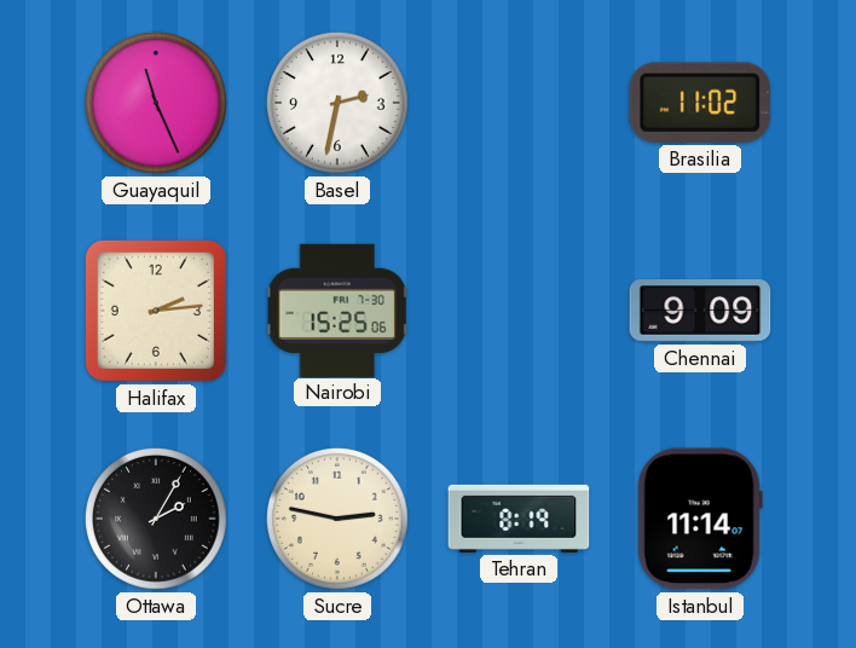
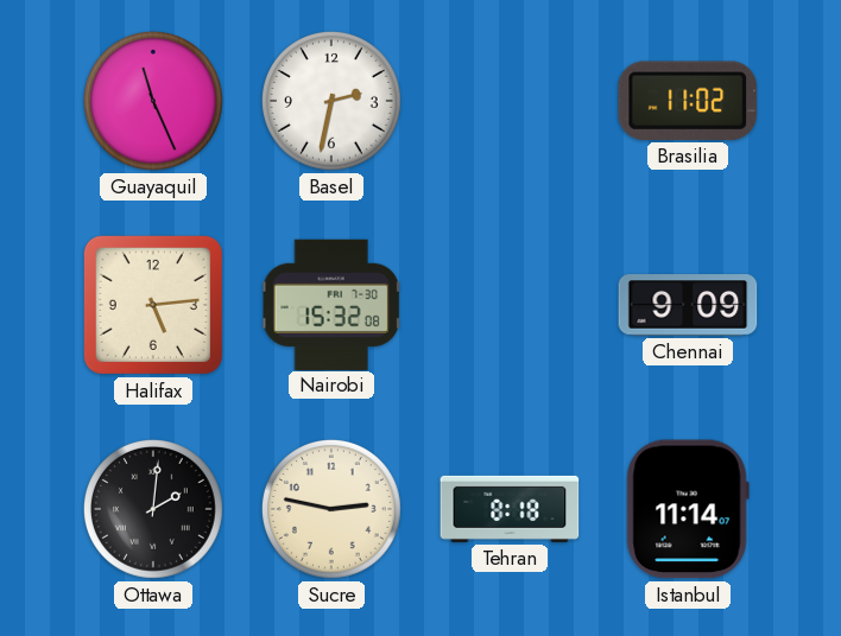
Halifax: 2:14 -> 5:14
Nairobi: 15:25 -> 15:32
Ottawa: 2:05 -> 2:01
Tehran: 8:19 -> 8:18
